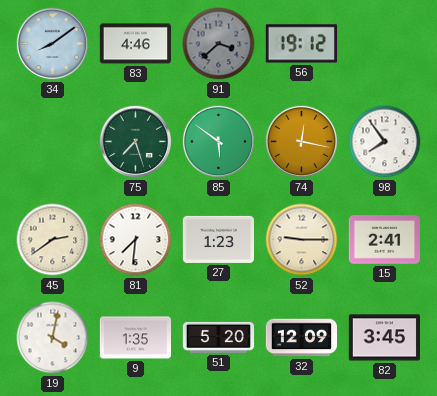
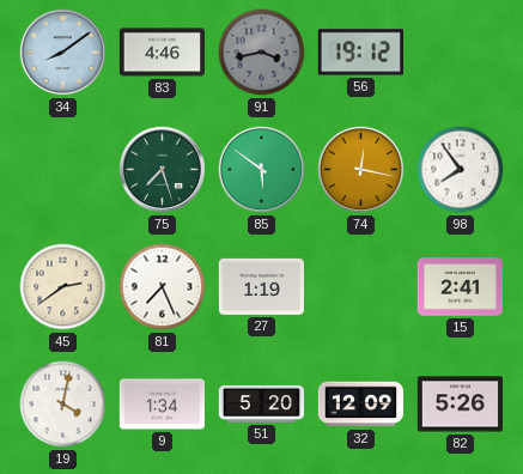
91: 3:38 -> 3:43
81: 7:31 -> 7:26
27: 1:23 -> 1:19
52: 9:15 -> none
9: 1:35 -> 1:34
82: 3:45 -> 5:26
